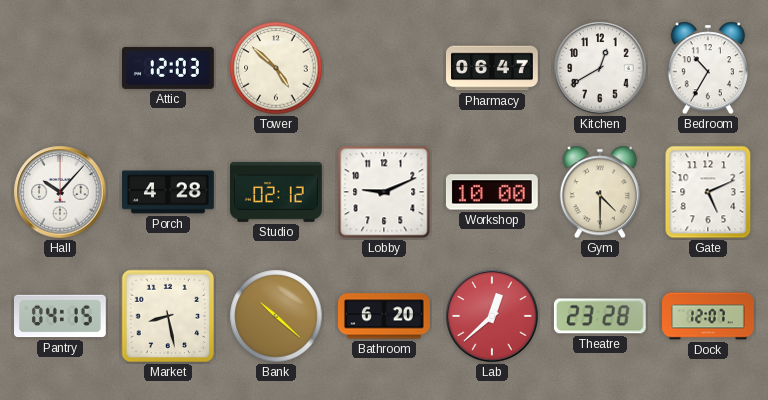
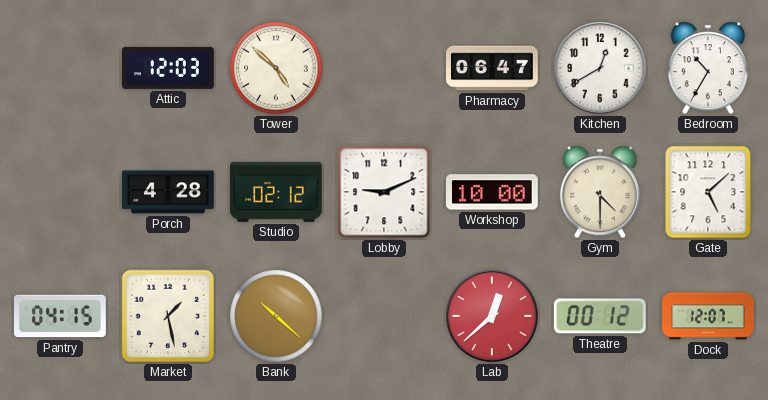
Hall: 10:07 -> none
Gate: 5:11 -> 5:08
Market: 8:28 -> 1:28
Bathroom: 6:20 -> none
Theatre: 23:28 -> 00:12
